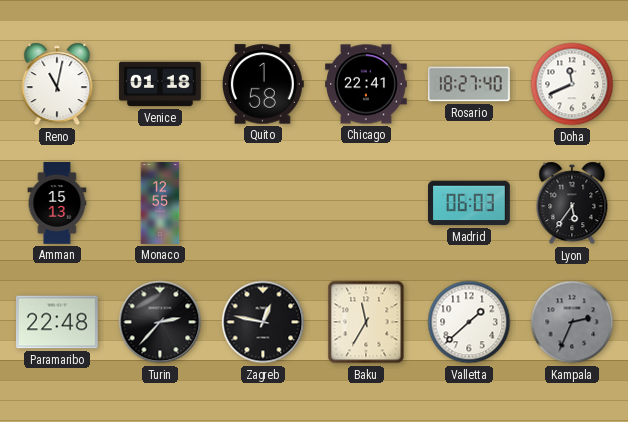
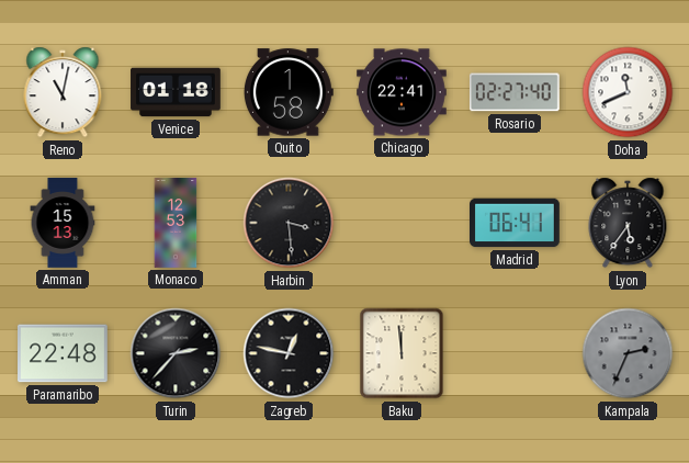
Rosario: 18:27 -> 02:27
Monaco: 12:55 -> 12:53
Harbin: none -> 3:29
Madrid: 06:03 -> 06:41
Baku: 11:35 -> 11:59
Valletta: 1:38 -> none
